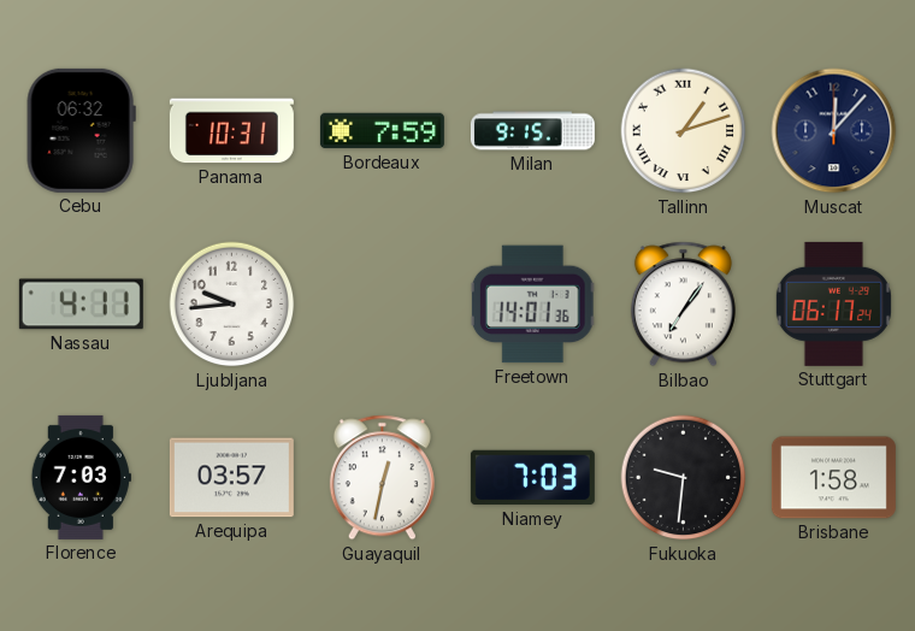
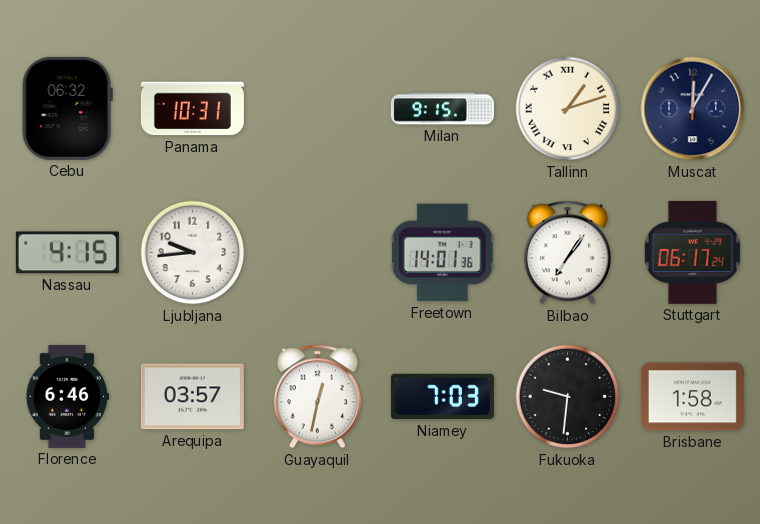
Bordeaux: 7:59 -> none
Muscat: 12:07 -> 12:05
Nassau: 4:11 -> 4:15
Florence: 7:03 -> 6:46
